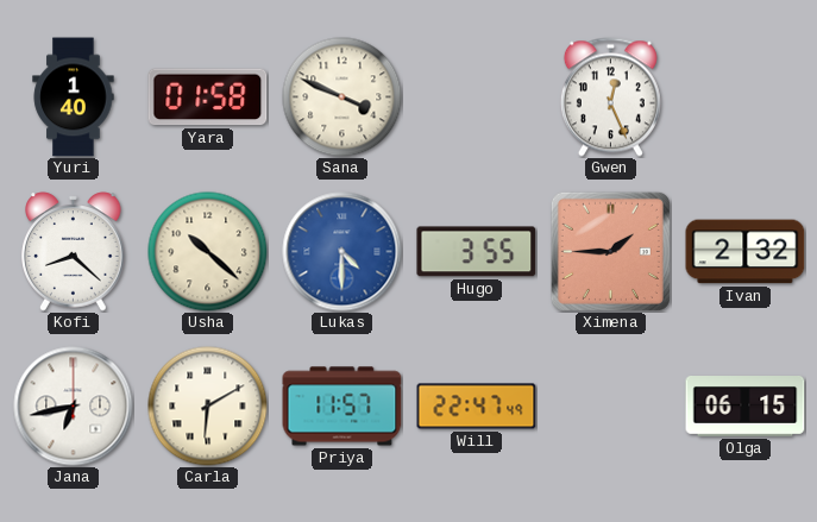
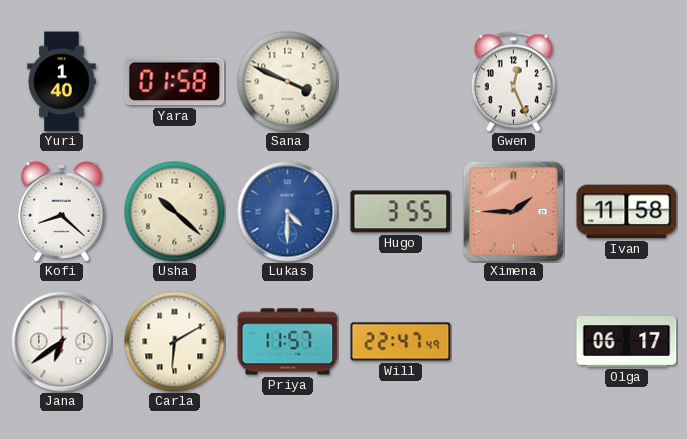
Ivan: 2:32 -> 11:58
Jana: 6:43 -> 6:39
Olga: 06:15 -> 06:17
